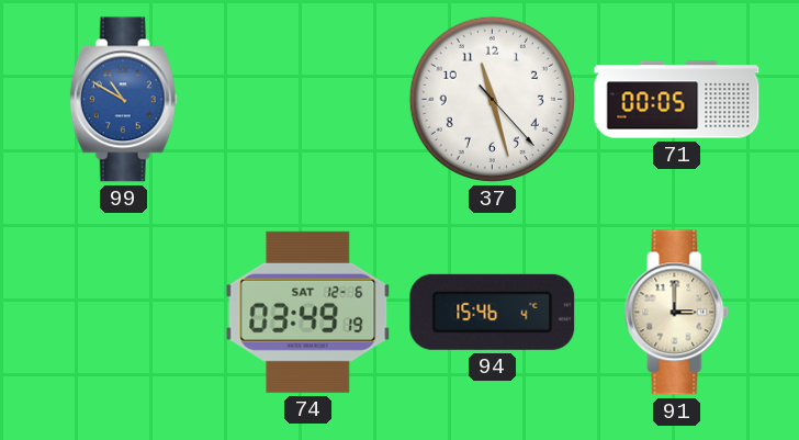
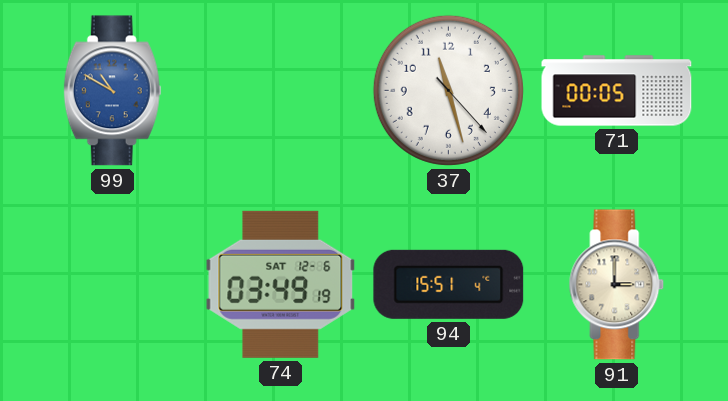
94: 15:46 -> 15:51
